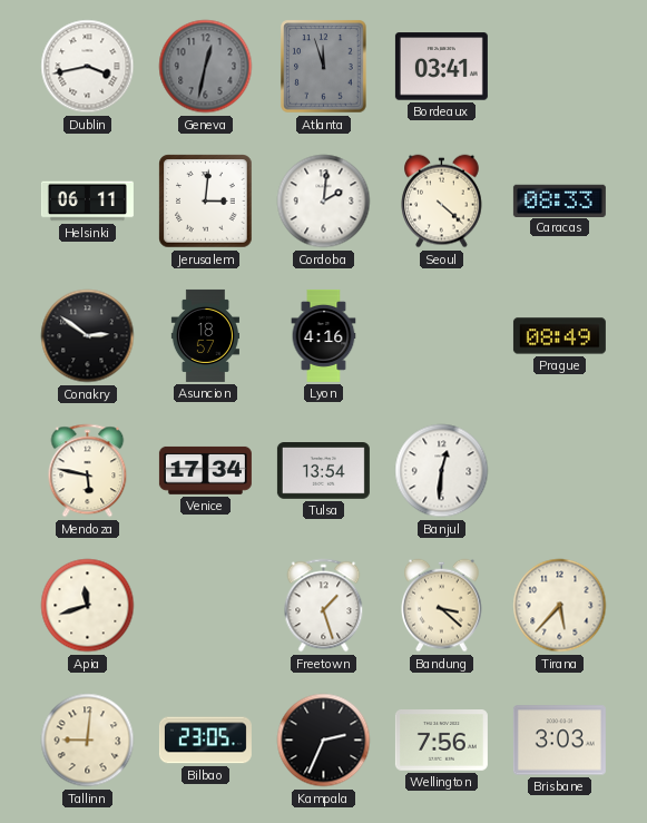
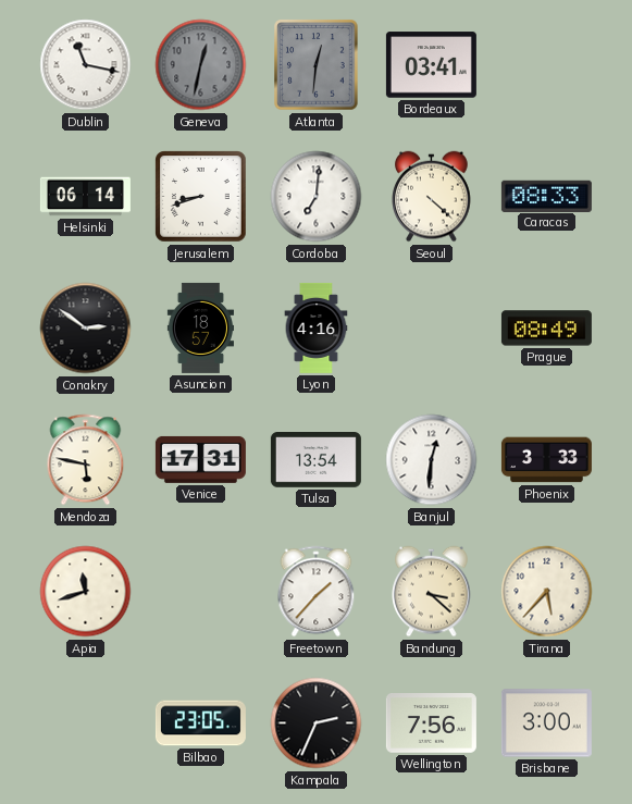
Dublin: 3:43 -> 11:17
Atlanta: 11:57 -> 12:31
Helsinki: 06:11 -> 06:14
Jerusalem: 3:01 -> 8:42
Cordoba: 2:01 -> 7:01
Venice: 17:34 -> 17:31
Phoenix: none -> 3:33
Freetown: 1:27 -> 1:37
Tallinn: 9:01 -> none
Brisbane: 3:03 -> 3:00
